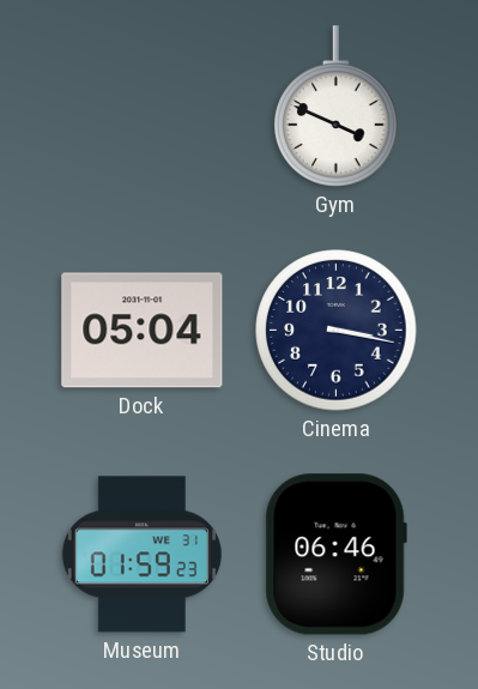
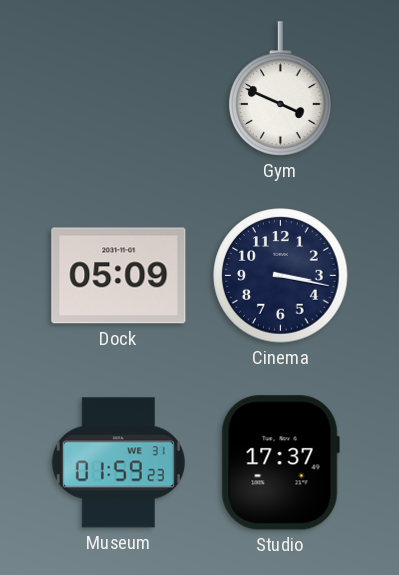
Dock: 05:04 -> 05:09
Studio: 06:46 -> 17:37
